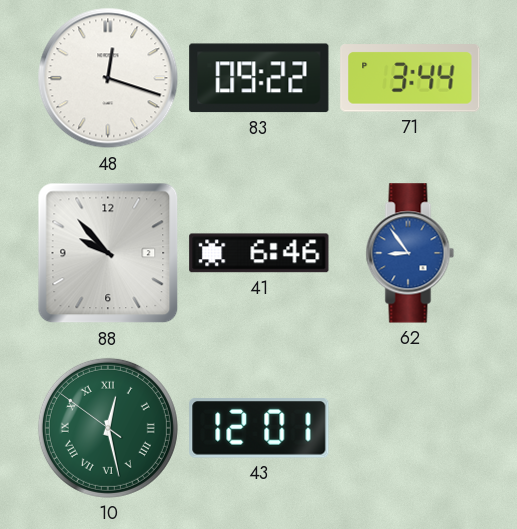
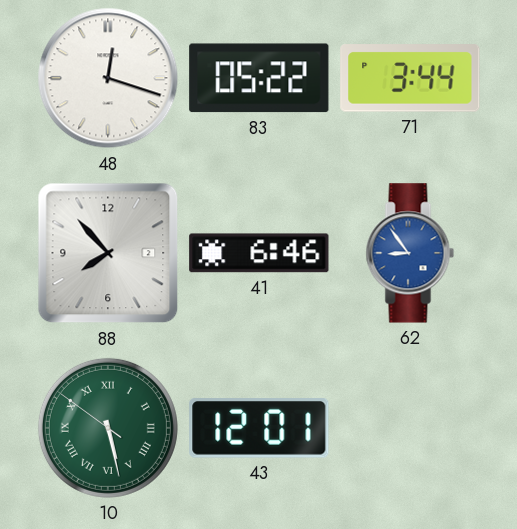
83: 09:22 -> 05:22
88: 9:53 -> 7:53
10: 12:27 -> 5:27
